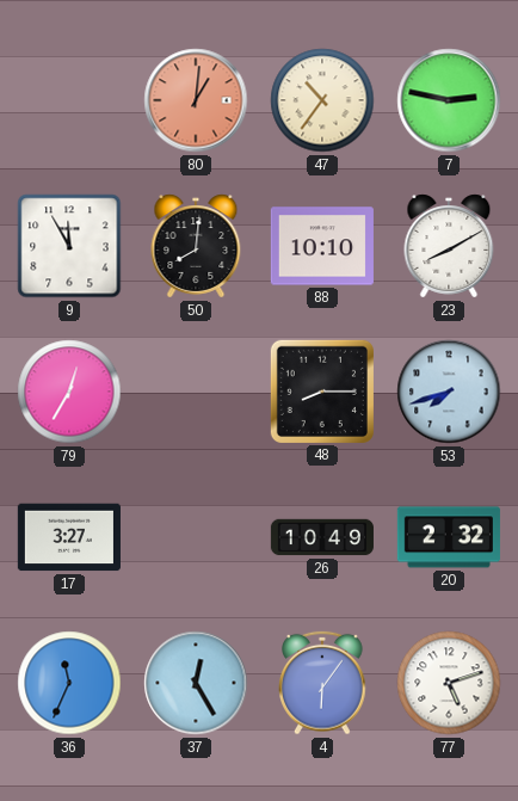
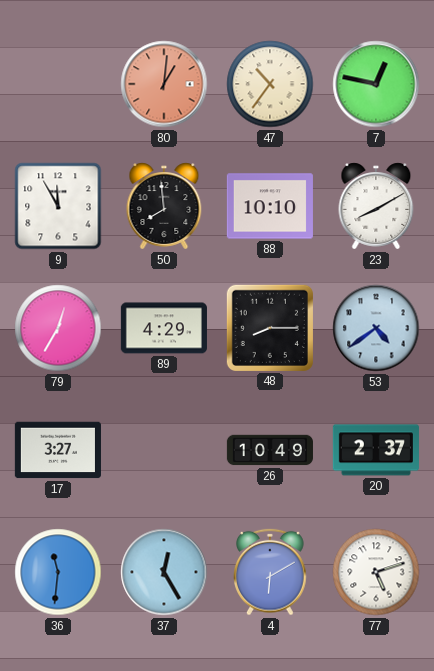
7: 2:47 -> 12:47
50: 8:01 -> 7:59
89: none -> 4:29
53: 7:42 -> 4:39
20: 2:32 -> 2:37
36: 11:34 -> 11:31
4: 6:06 -> 6:10
